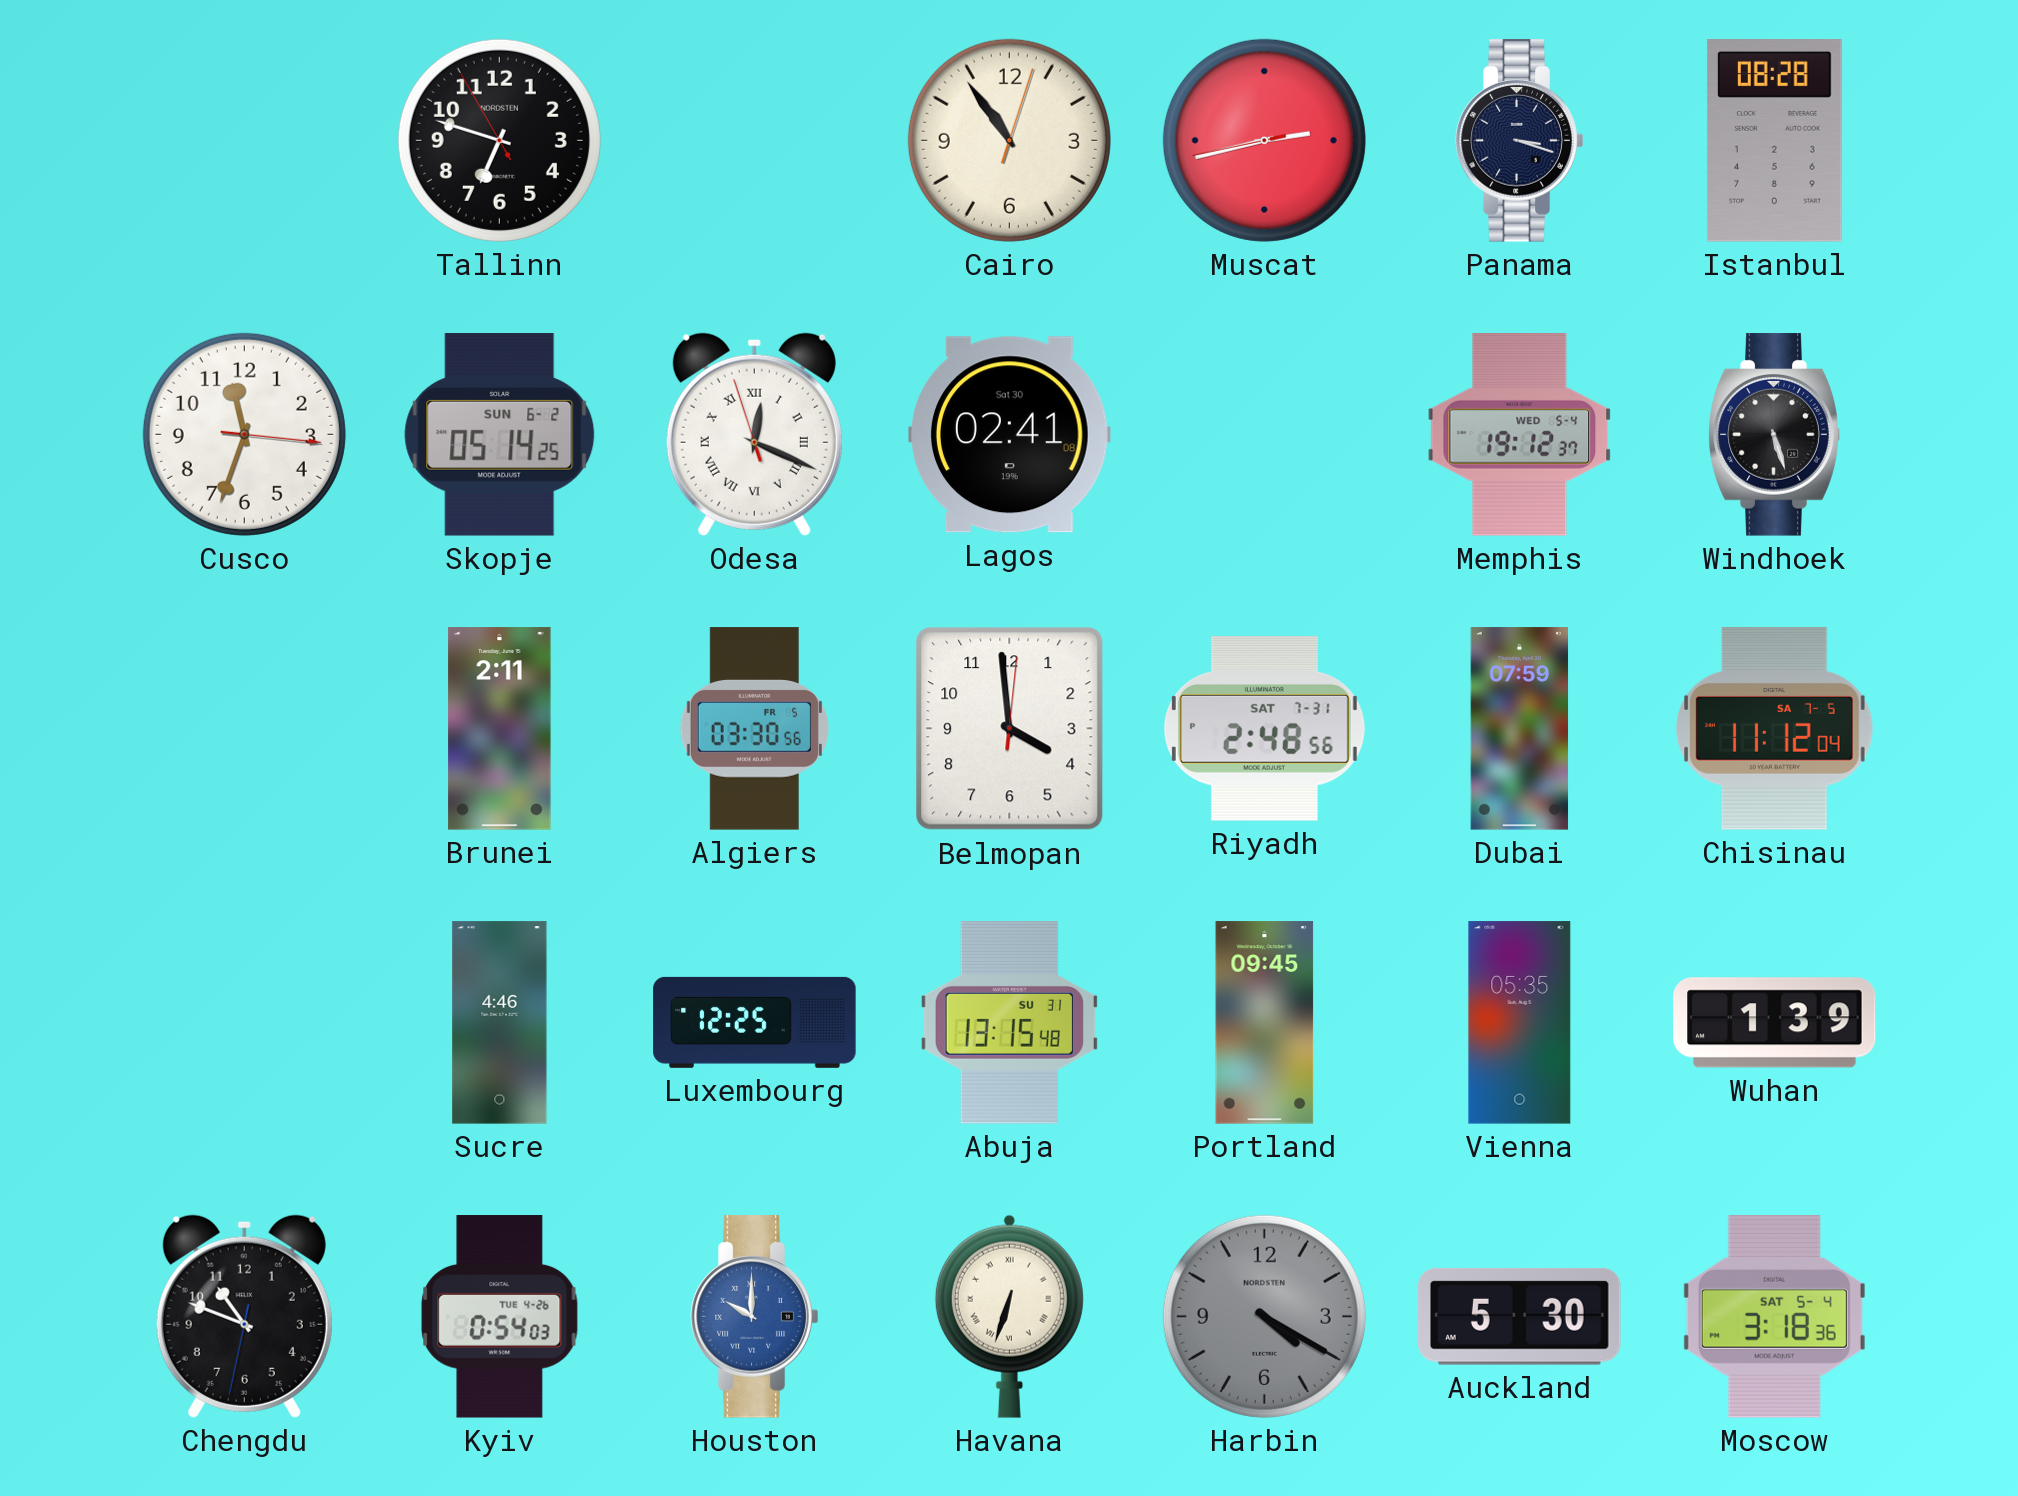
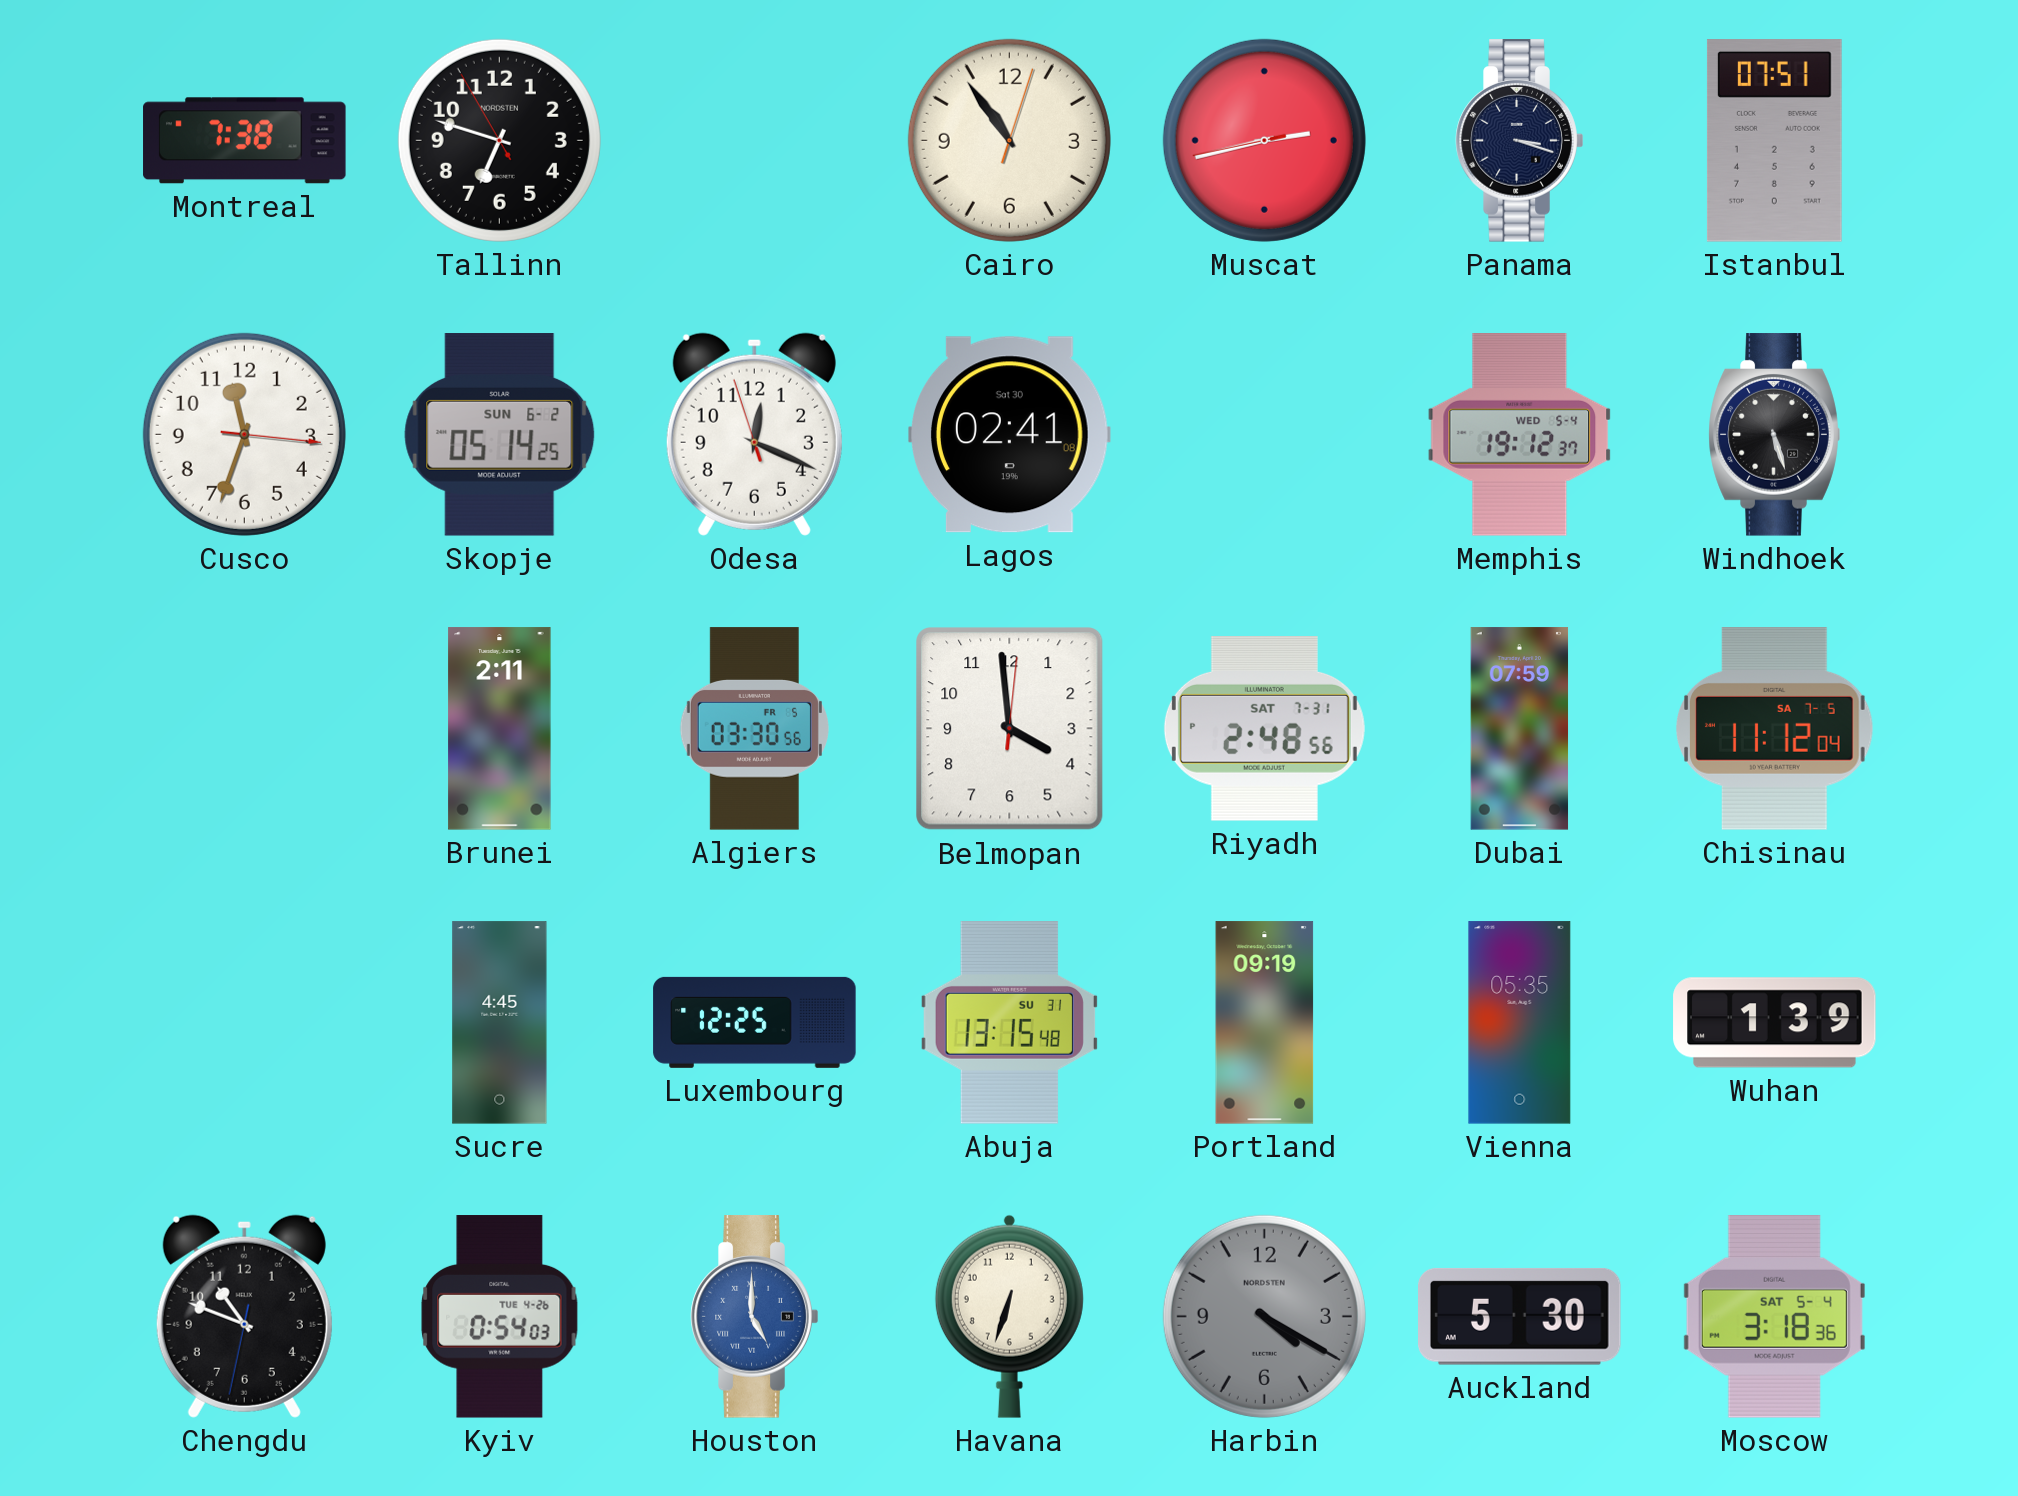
Montreal: none -> 7:38
Istanbul: 08:28 -> 07:51
Odesa numerals: Roman -> Arabic
Sucre: 4:46 -> 4:45
Portland: 09:45 -> 09:19
Houston: 10:00 -> 5:00
Havana numerals: Roman -> Arabic
